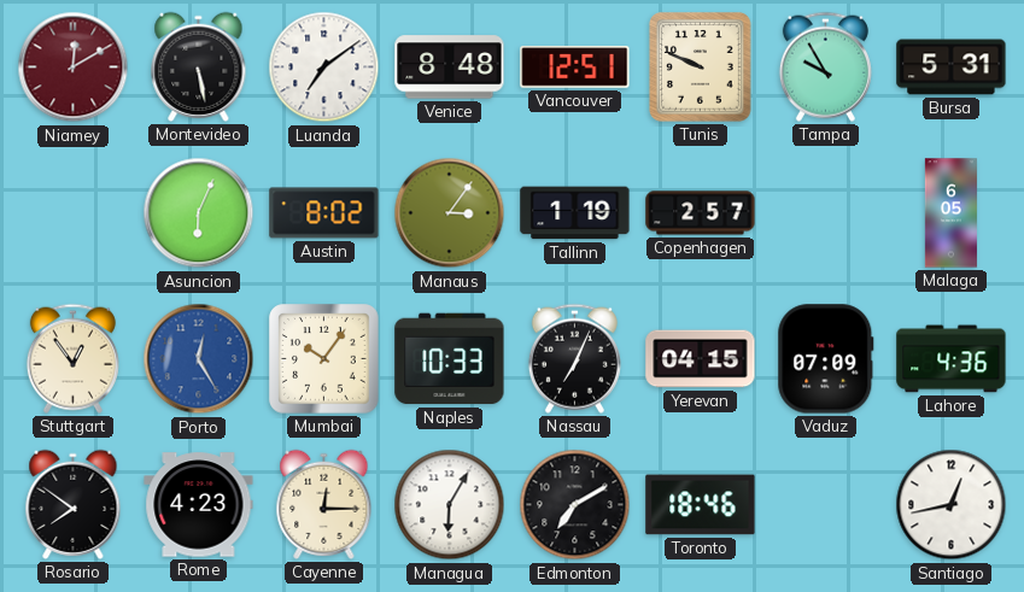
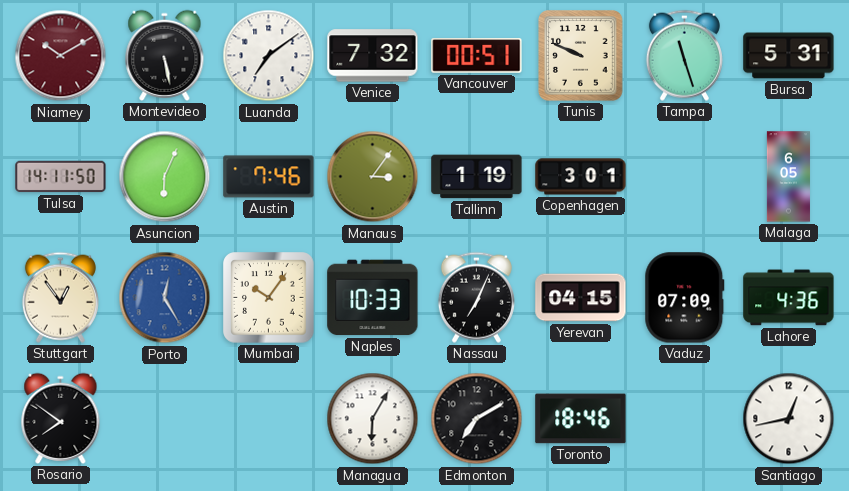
Niamey: 12:10 -> 10:10
Venice: 8:48 -> 7:32
Vancouver: 12:51 -> 00:51
Tampa: 9:55 -> 11:27
Tulsa: none -> 14:11
Austin: 8:02 -> 7:46
Copenhagen: 2:57 -> 3:01
Rome: 4:23 -> none
Cayenne: 12:15 -> none
